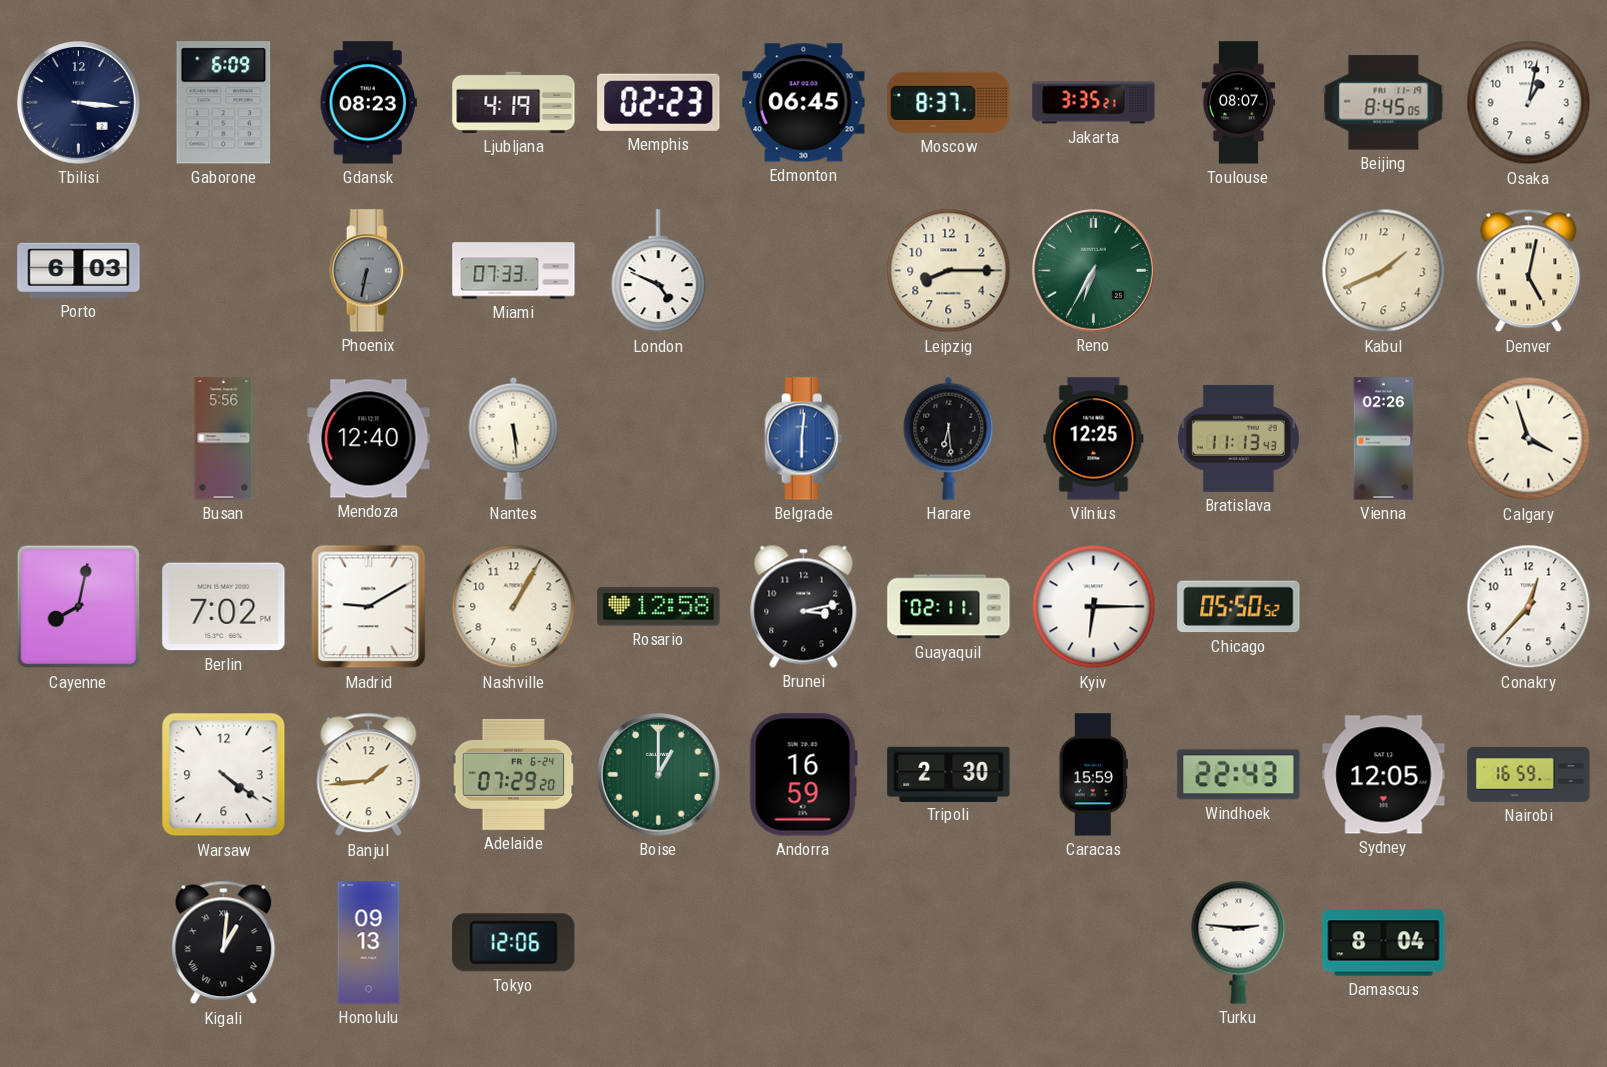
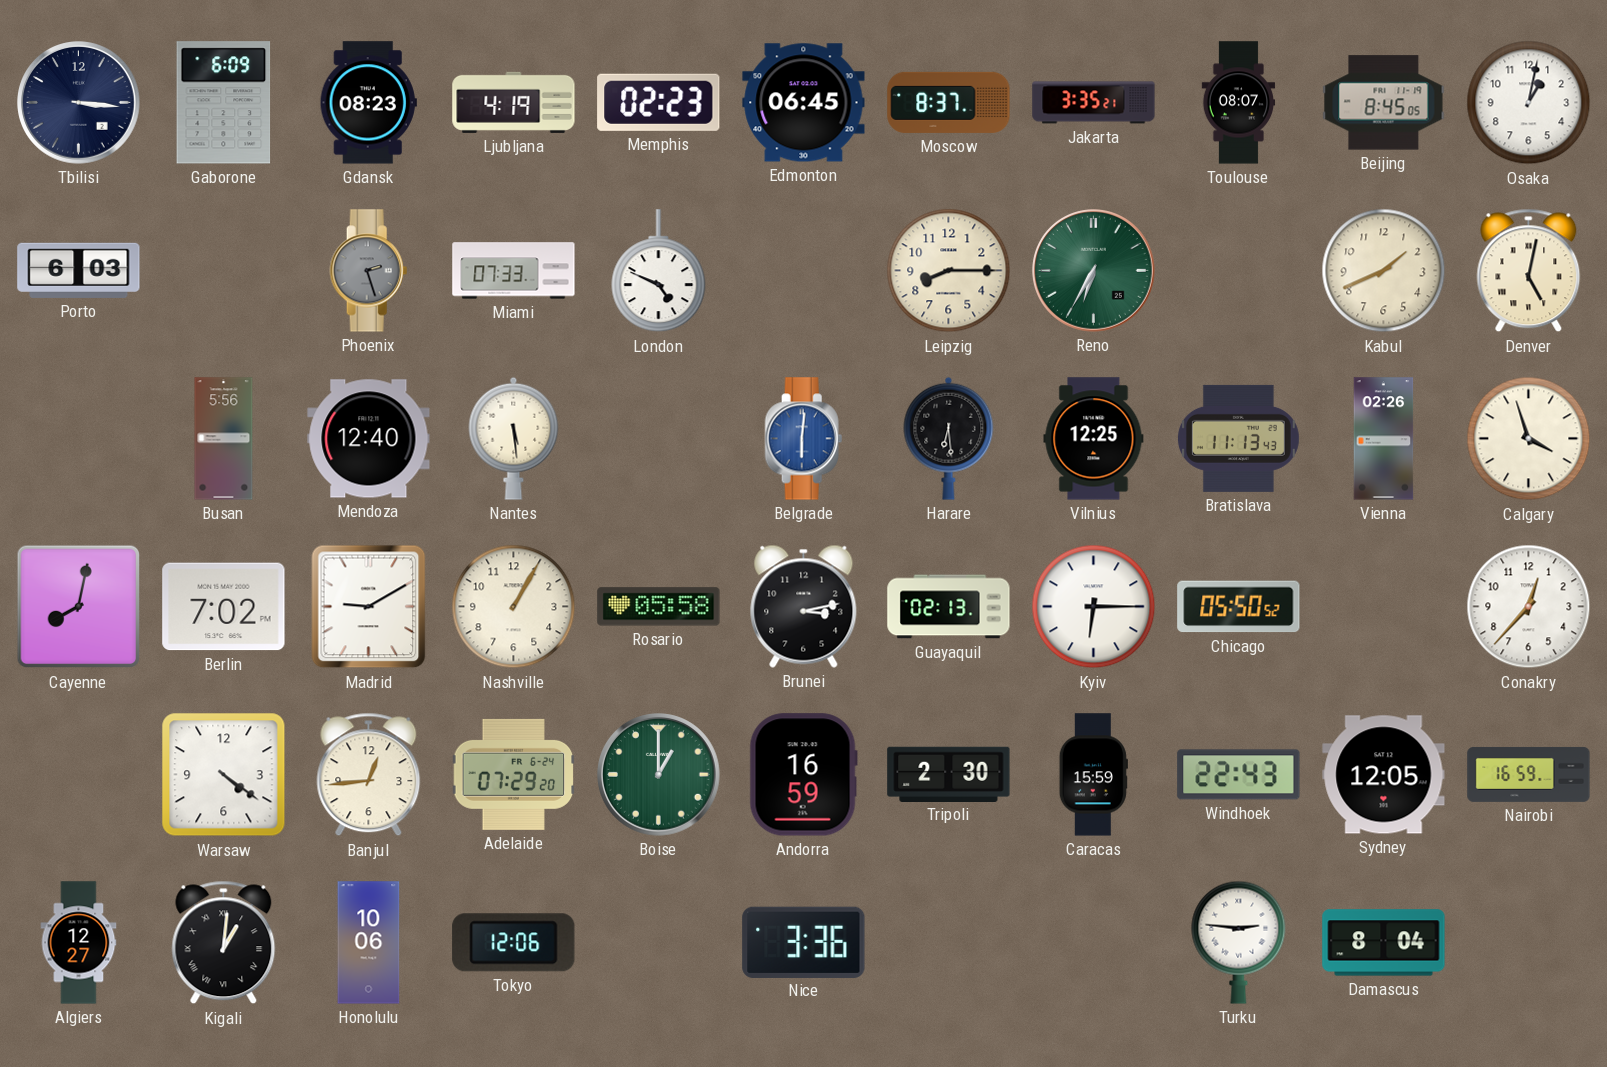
Phoenix: 6:32 -> 2:27
Rosario: 12:58 -> 05:58
Guayaquil: 02:11 -> 02:13
Banjul: 1:44 -> 12:44
Algiers: none -> 12:27
Honolulu: 09:13 -> 10:06
Nice: none -> 3:36
